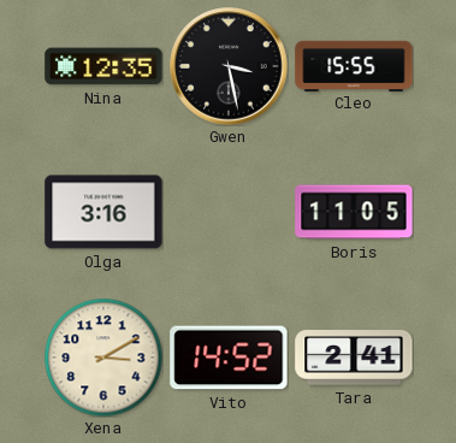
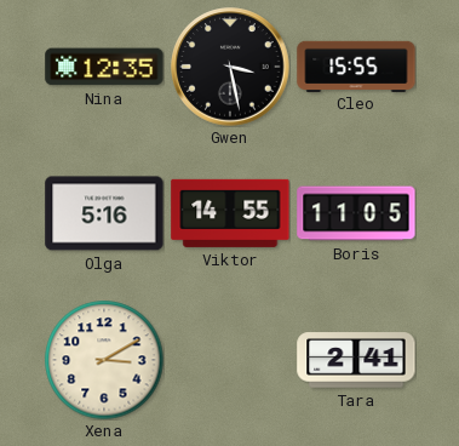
Olga: 3:16 -> 5:16
Viktor: none -> 14:55
Vito: 14:52 -> none
